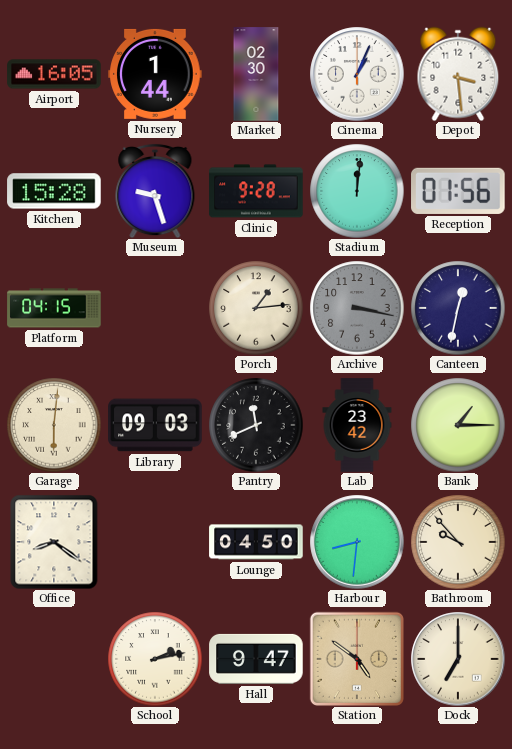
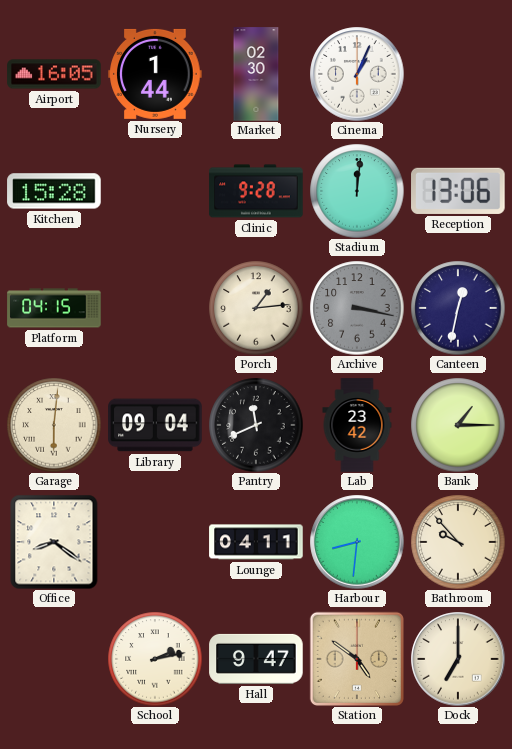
Depot: 3:29 -> none
Museum: 9:27 -> none
Reception: 01:56 -> 13:06
Library: 09:03 -> 09:04
Lounge: 04:50 -> 04:11
